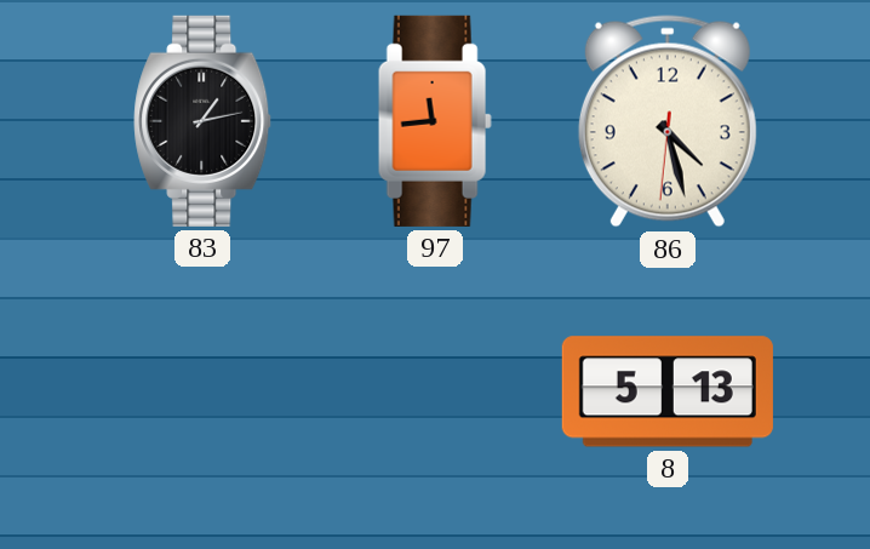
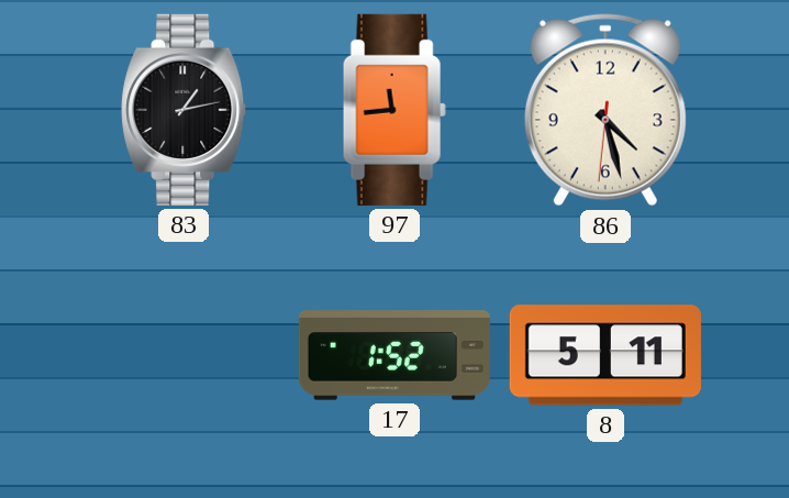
17: none -> 1:52
8: 5:13 -> 5:11
